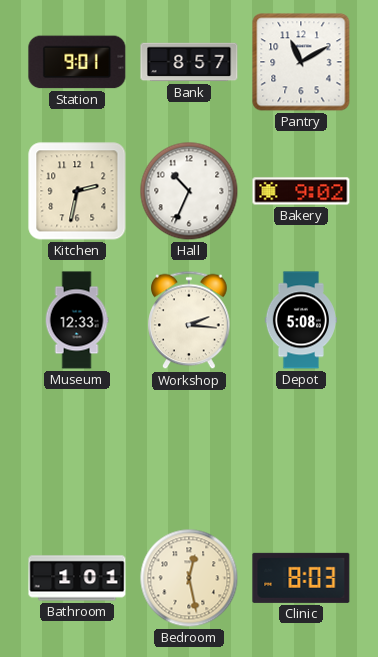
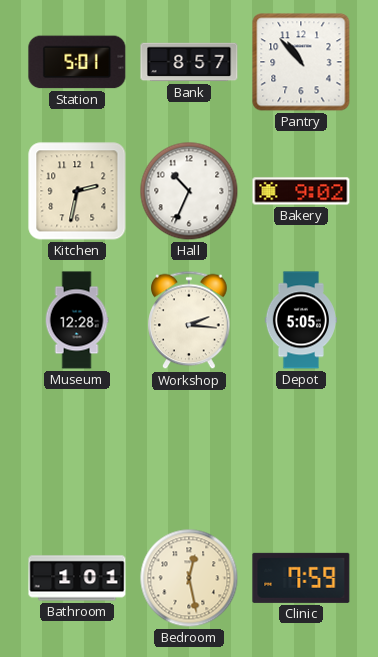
Station: 9:01 -> 5:01
Pantry: 11:10 -> 10:53
Museum: 12:33 -> 12:28
Depot: 5:08 -> 5:05
Clinic: 8:03 -> 7:59
